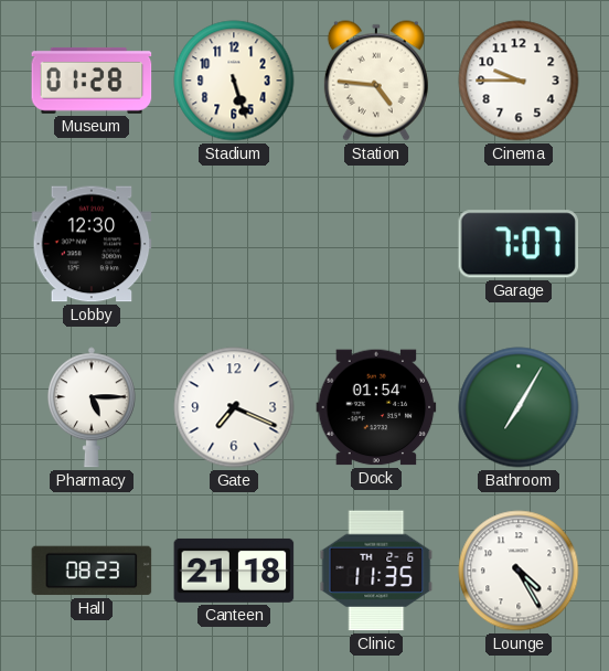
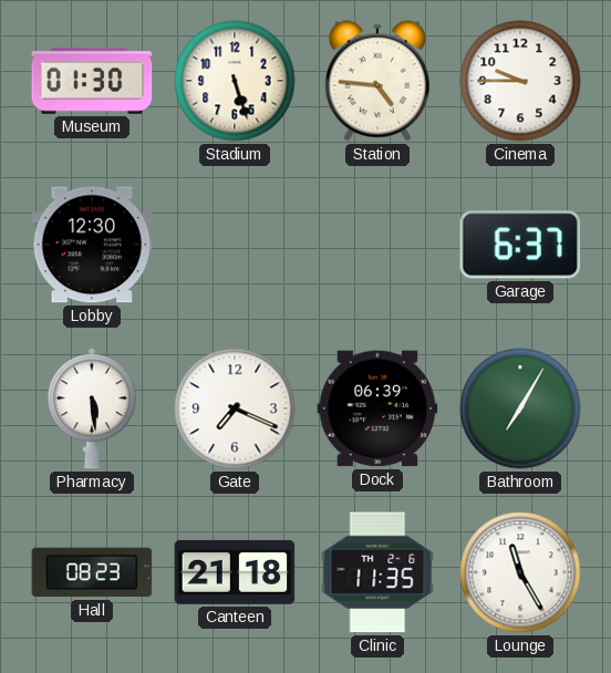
Museum: 01:28 -> 01:30
Garage: 7:07 -> 6:37
Pharmacy: 5:15 -> 5:29
Dock: 01:54 -> 06:39
Lounge: 4:25 -> 11:25
